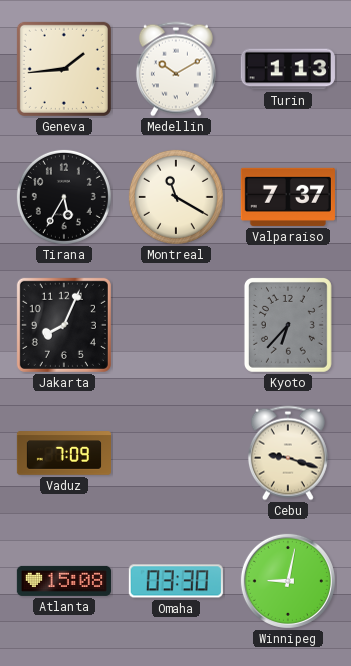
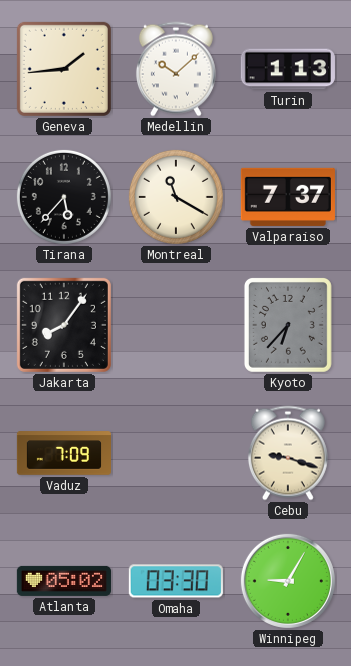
Medellin: 10:10 -> 10:08
Tirana: 5:35 -> 5:37
Jakarta: 8:04 -> 8:06
Atlanta: 15:08 -> 05:02
Winnipeg: 9:02 -> 9:05
